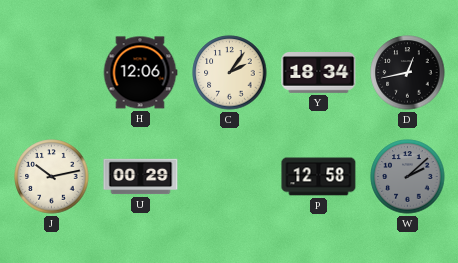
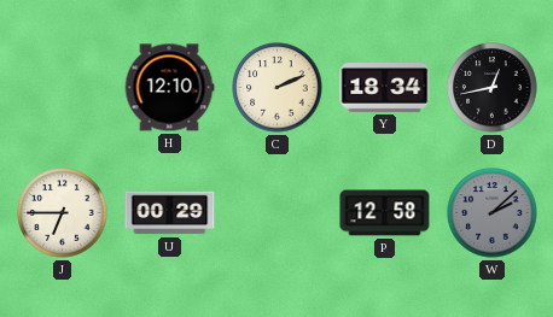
H: 12:06 -> 12:10
C: 2:06 -> 2:11
J: 10:13 -> 6:45
